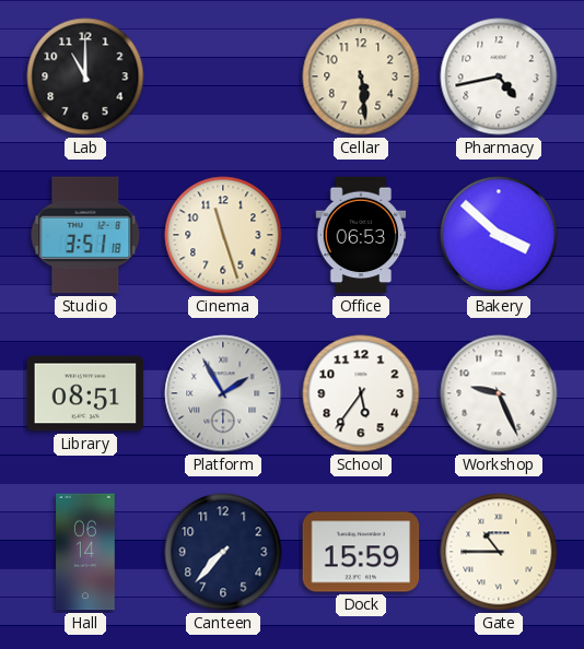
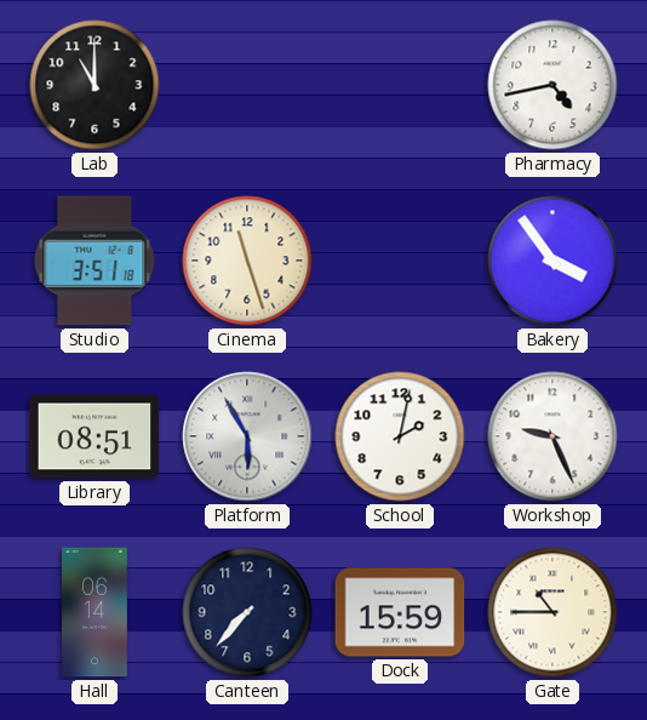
Cellar: 5:29 -> none
Office: 06:53 -> none
Bakery: 3:52 -> 3:54
Platform: 1:55 -> 5:55
School: 5:36 -> 2:02
